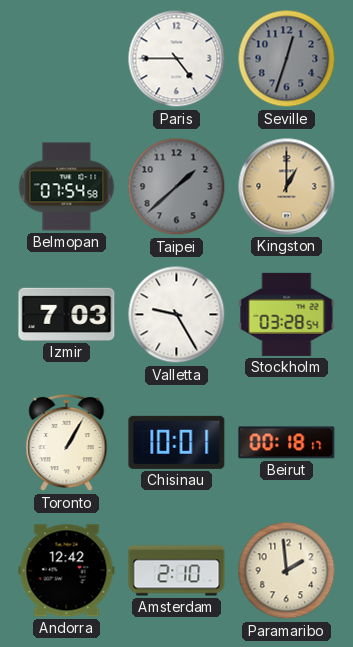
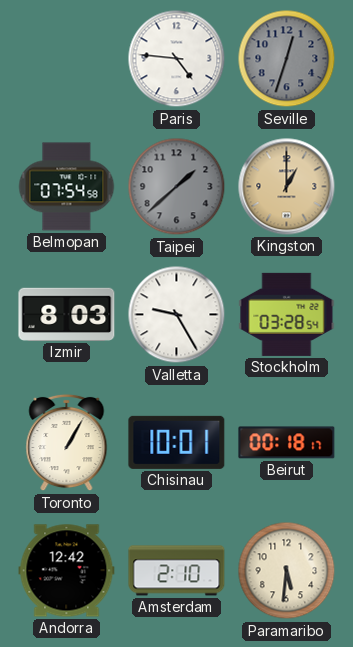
Paris: 4:45 -> 4:46
Izmir: 7:03 -> 8:03
Paramaribo: 1:59 -> 5:31
